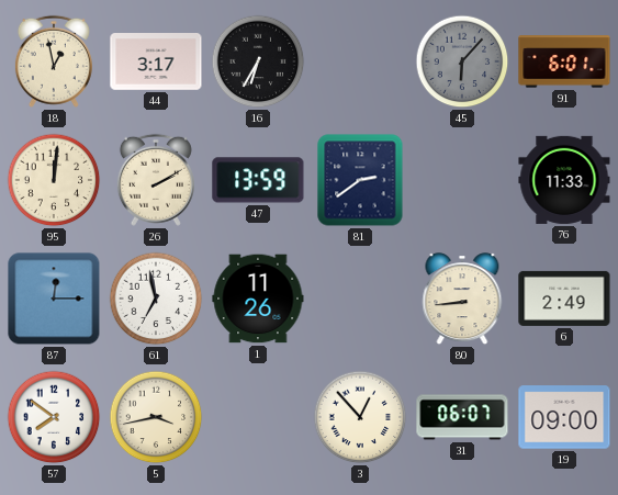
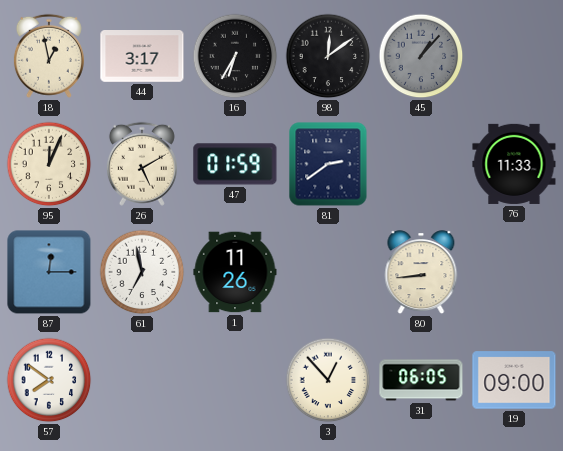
98: none -> 12:09
45: 6:07 -> 1:07
91: 6:01 -> none
95: 12:01 -> 12:04
26: 2:10 -> 5:10
47: 13:59 -> 01:59
6: 2:49 -> none
5: 3:43 -> none
31: 06:07 -> 06:05
